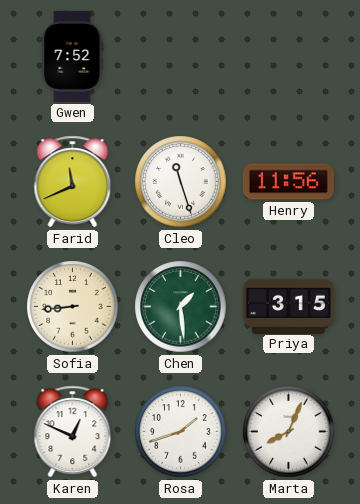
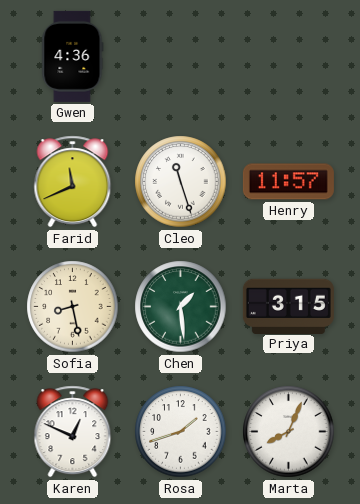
Gwen: 7:52 -> 4:36
Henry: 11:56 -> 11:57
Sofia: 8:44 -> 8:28
